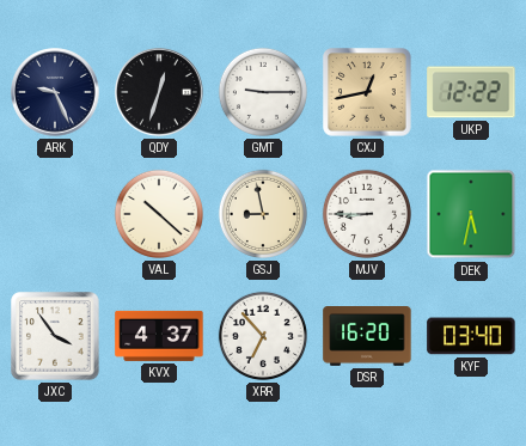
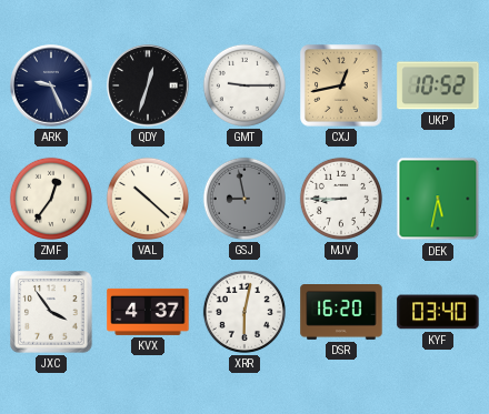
UKP: 12:22 -> 10:52
ZMF: none -> 12:36
GSJ dial: cream -> grey
XRR: 6:53 -> 6:02
